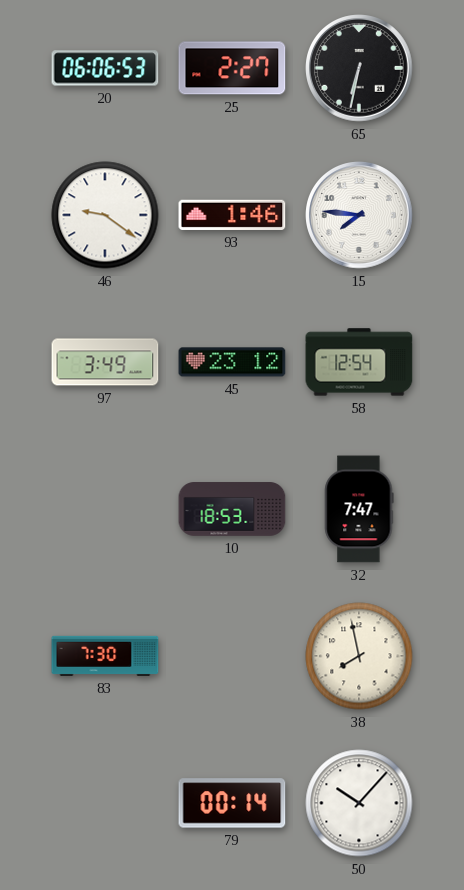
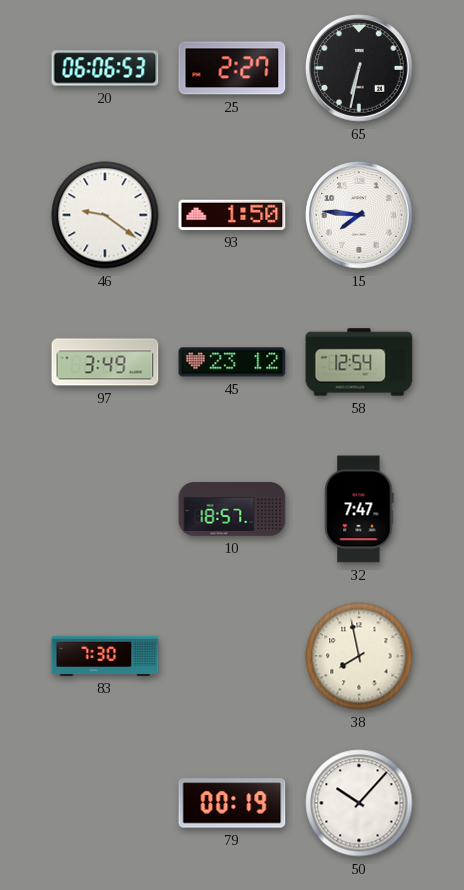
93: 1:46 -> 1:50
10: 18:53 -> 18:57
79: 00:14 -> 00:19
